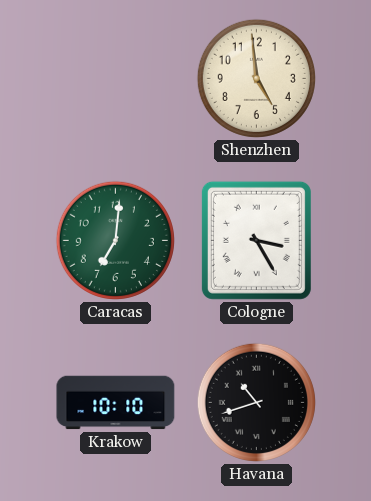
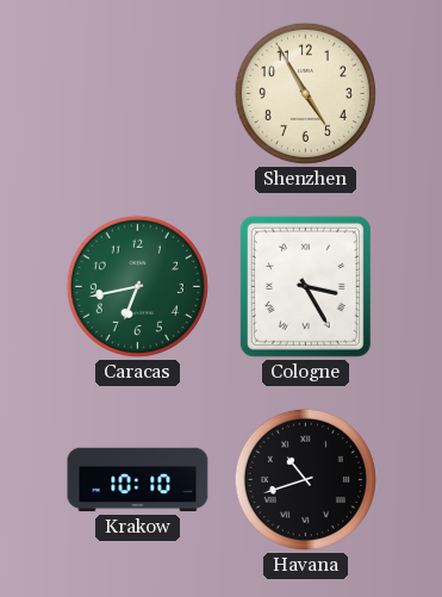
Shenzhen: 4:59 -> 4:55
Caracas: 7:01 -> 6:43
